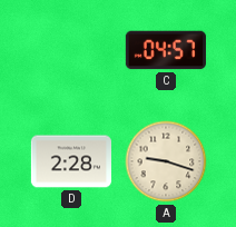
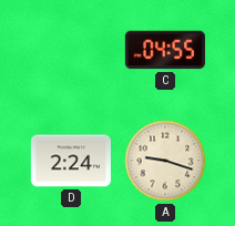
C: 04:57 -> 04:55
D: 2:28 -> 2:24
